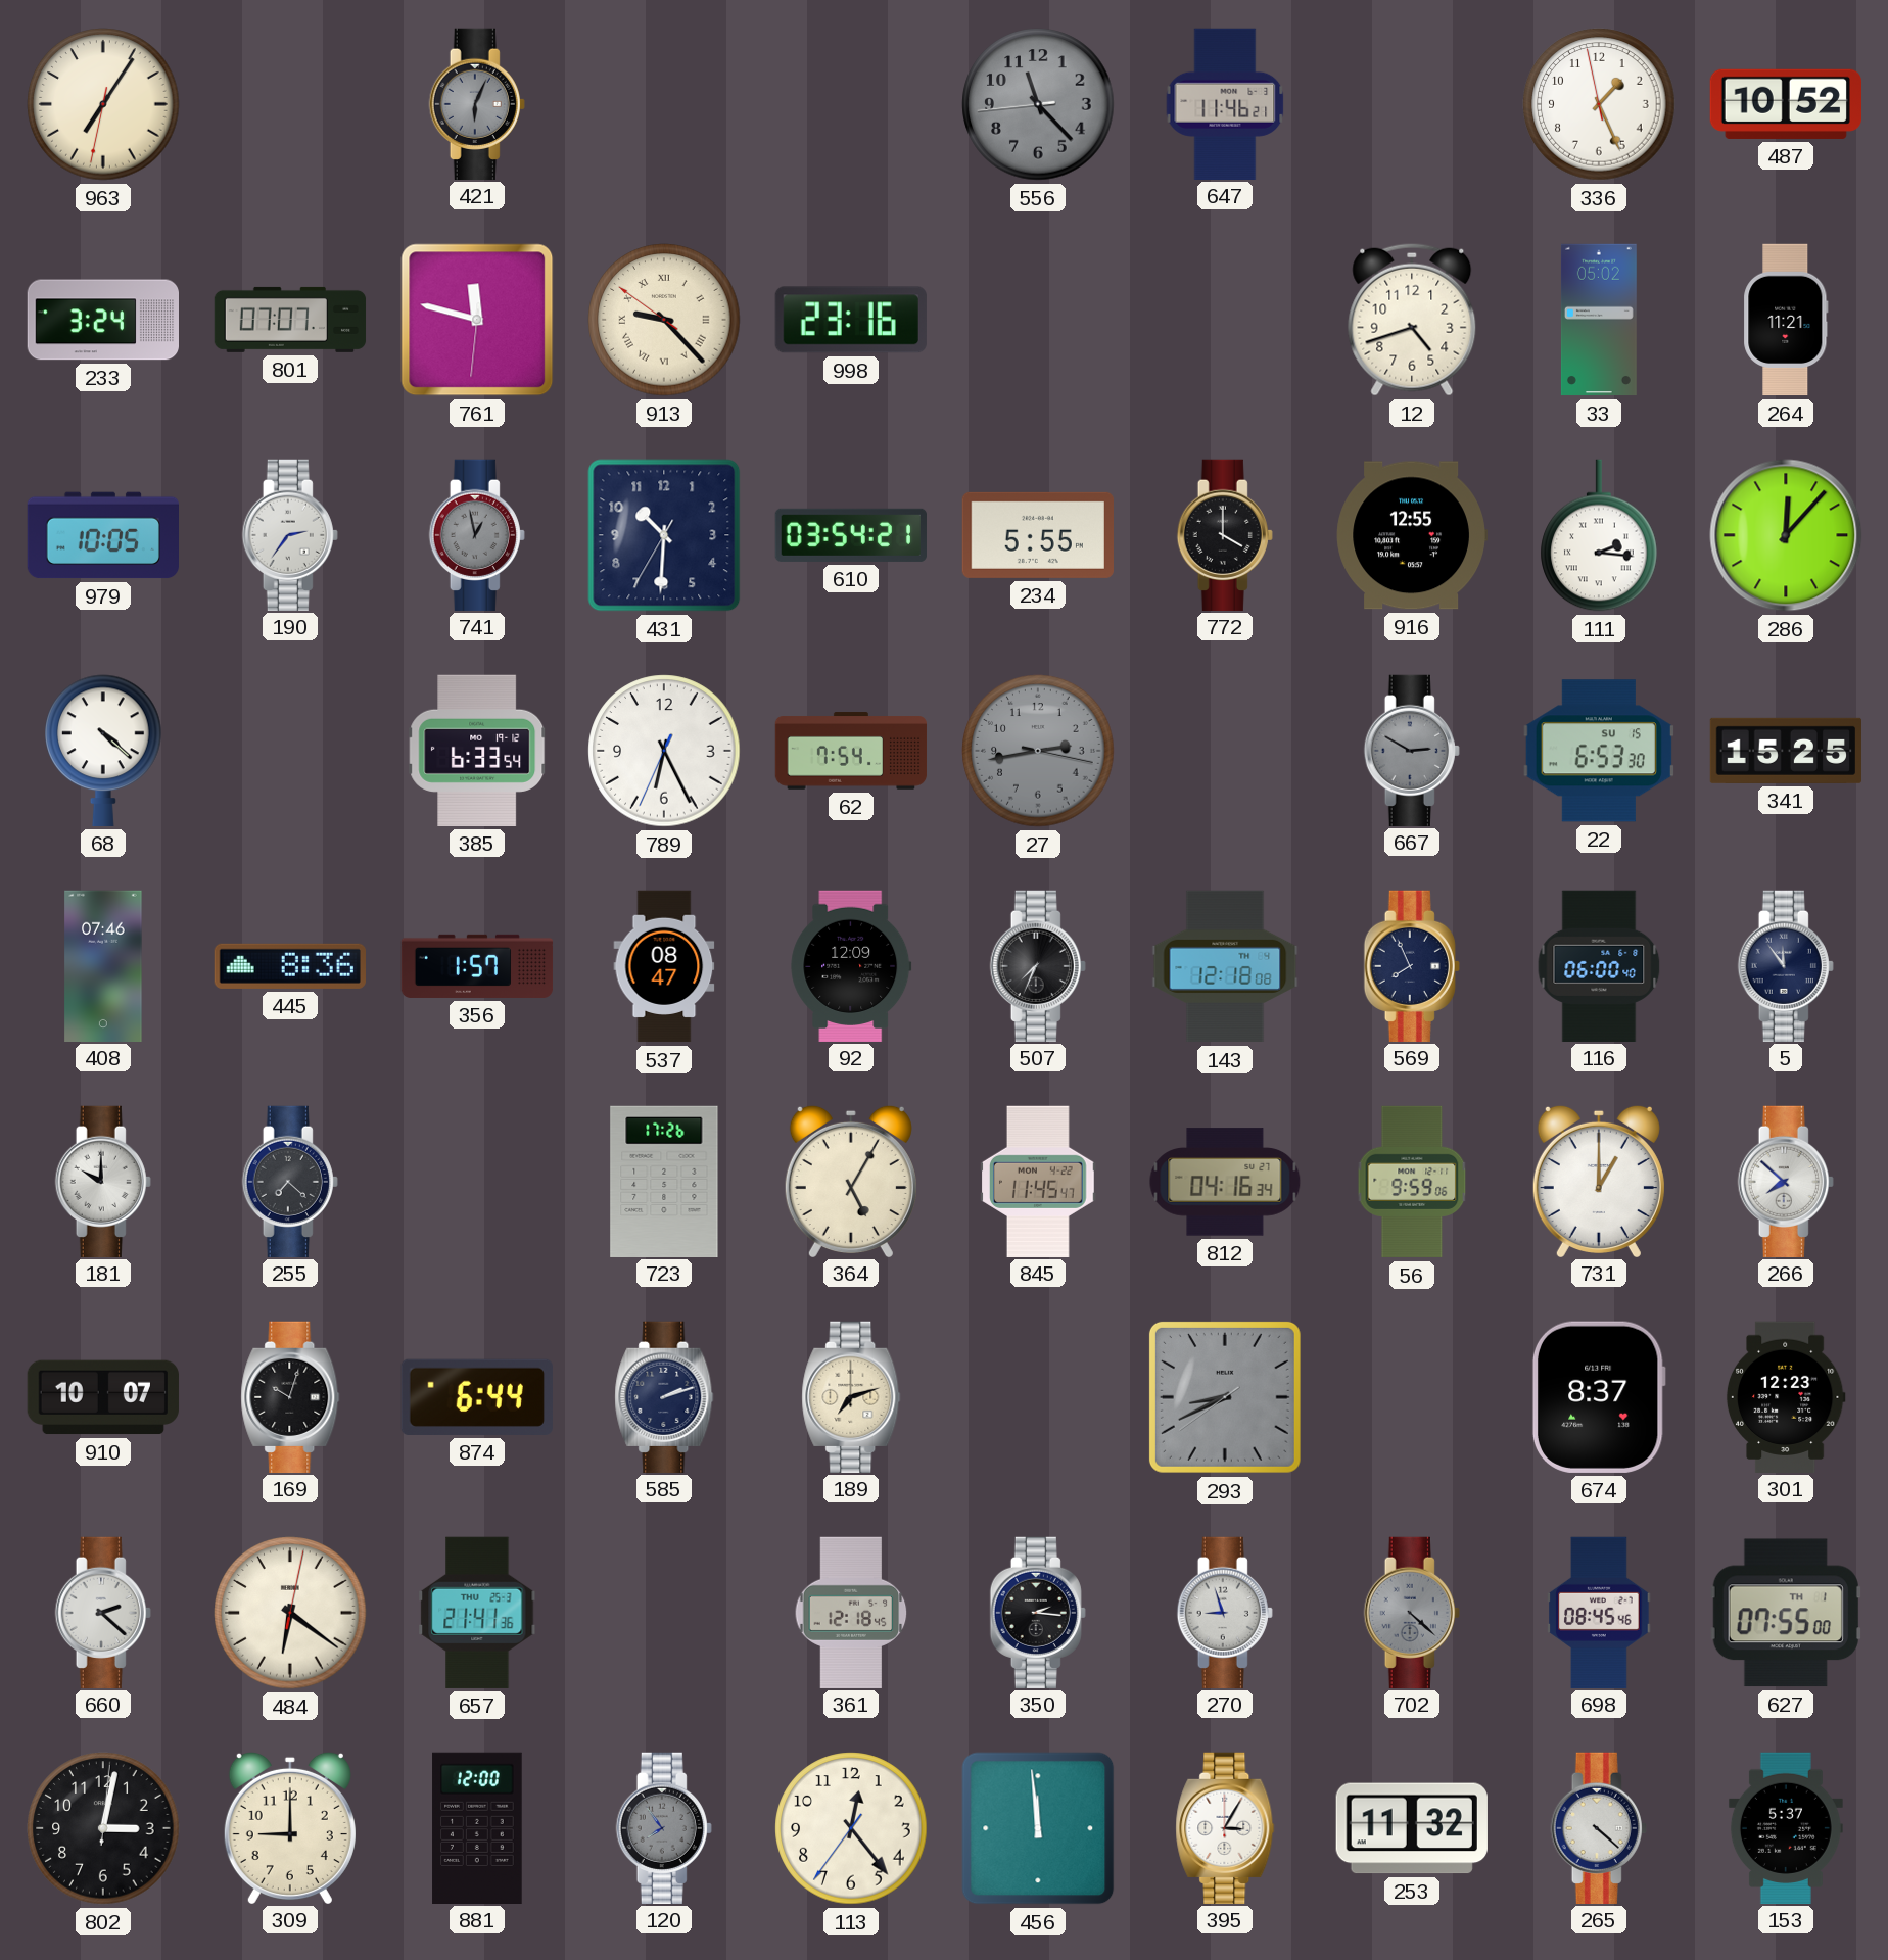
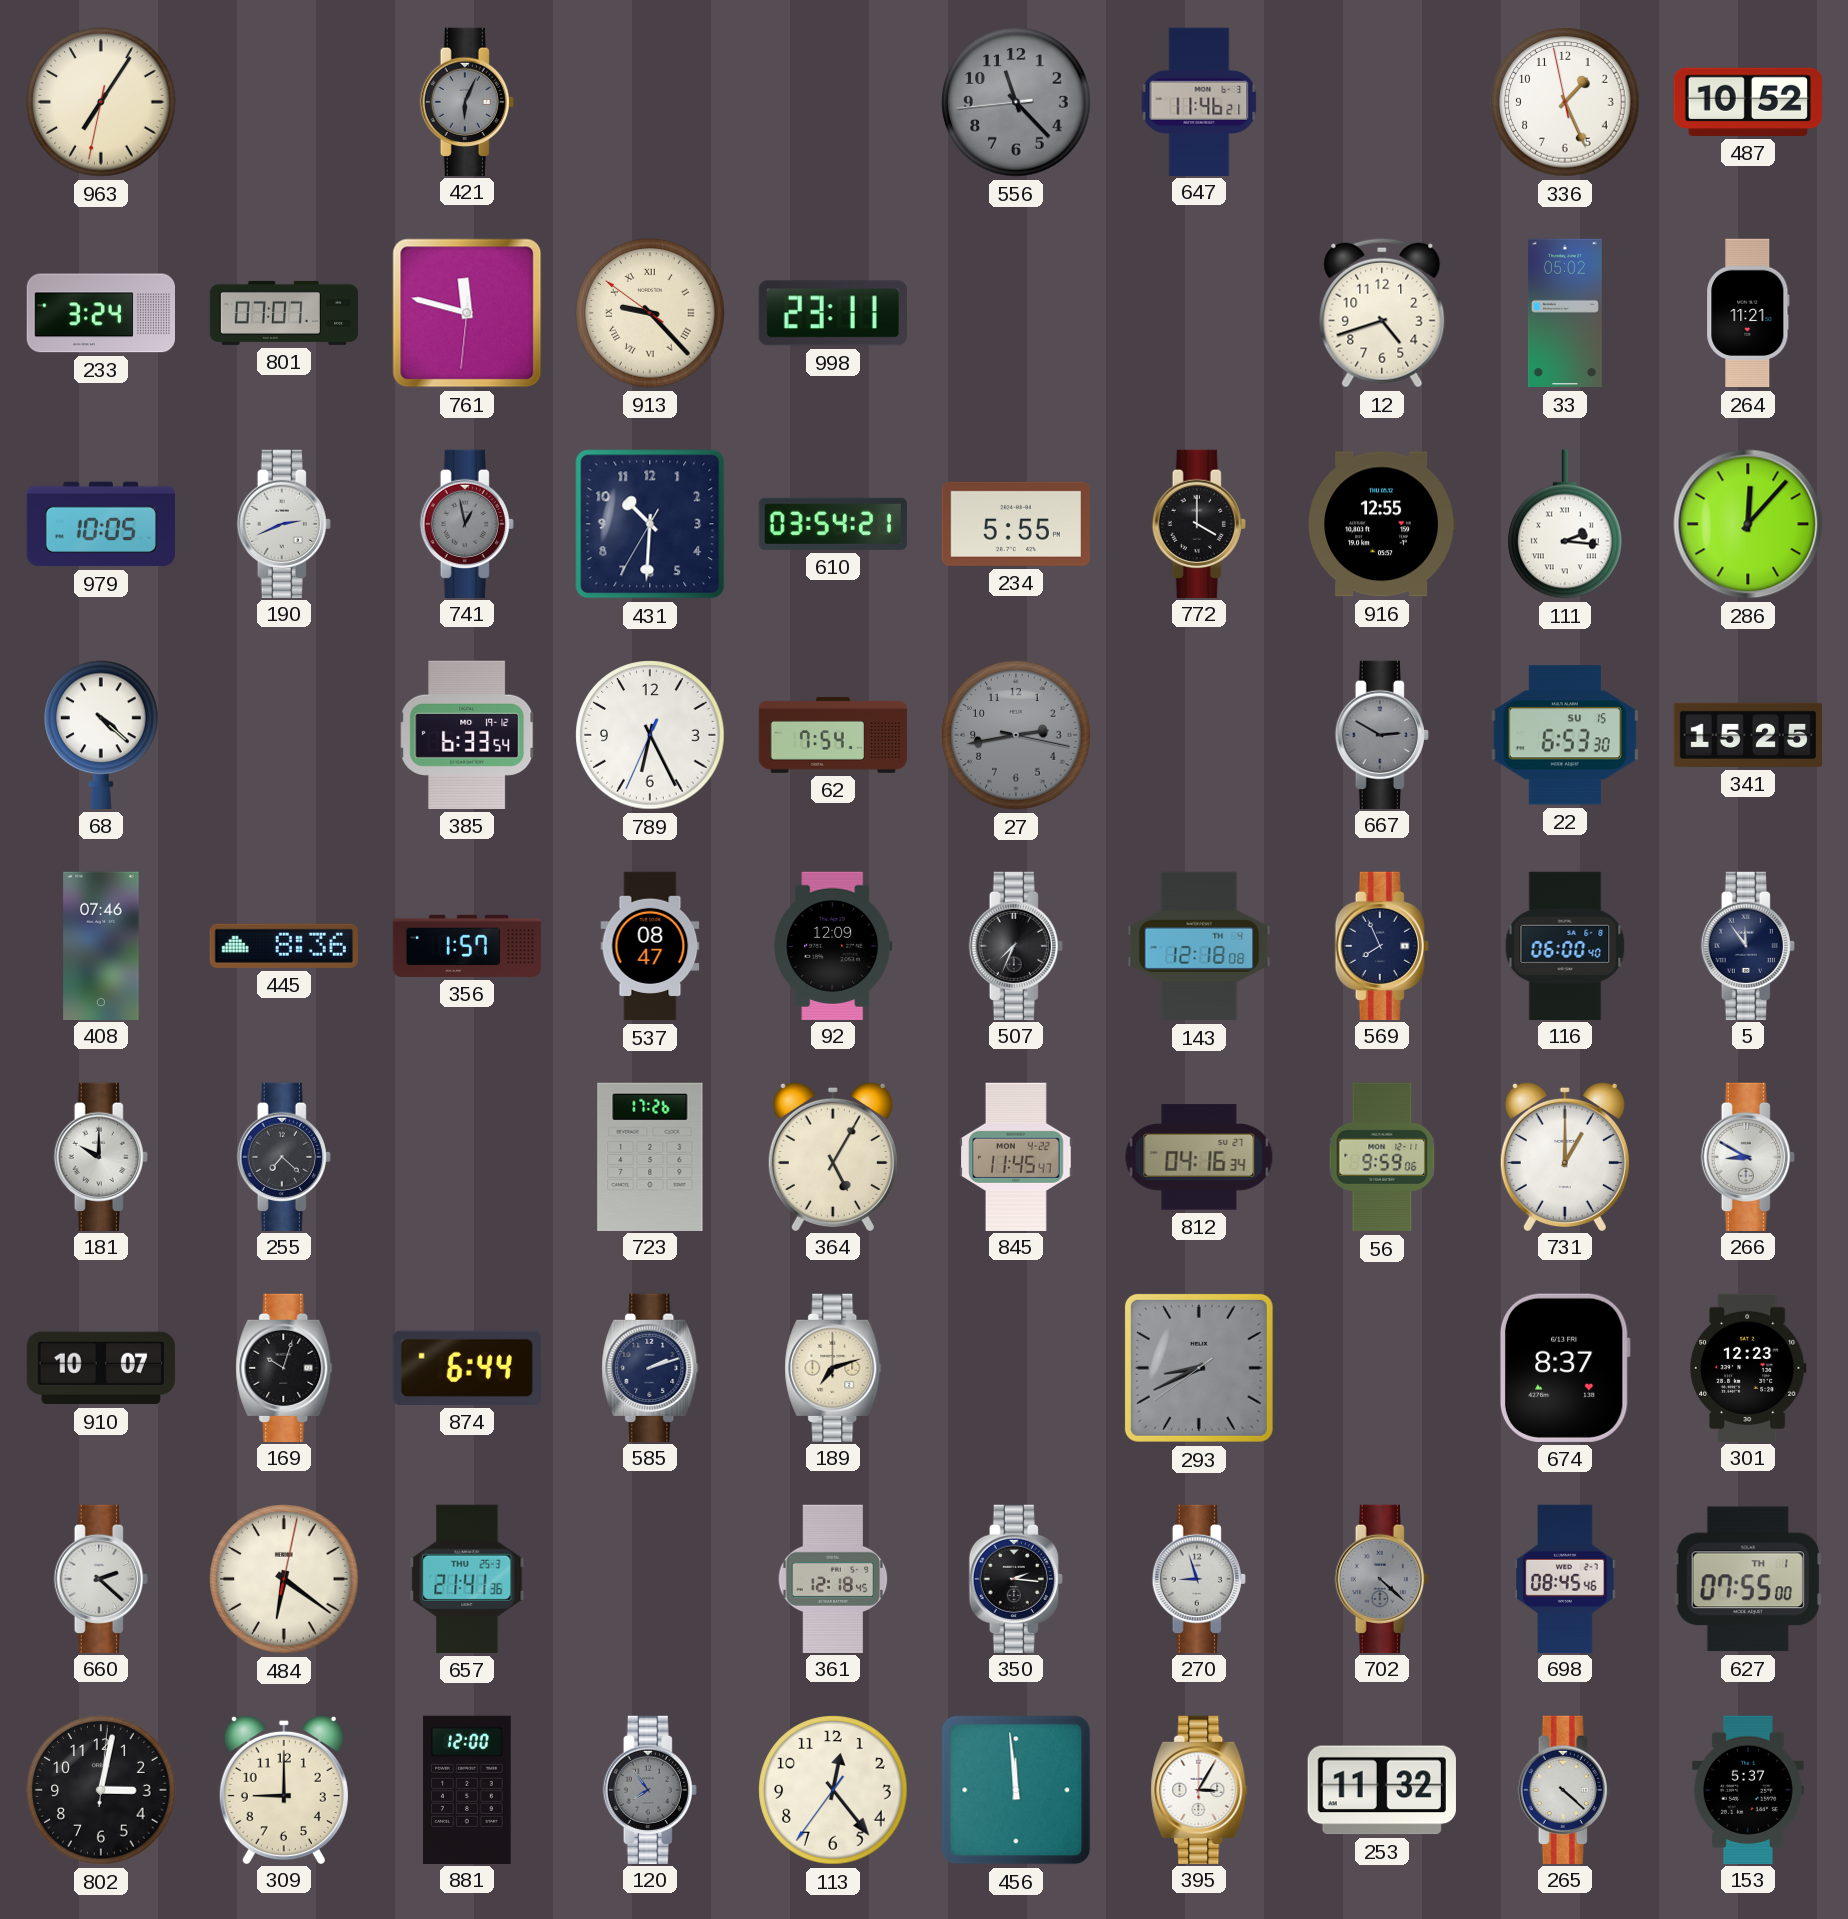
998: 23:16 -> 23:11
190: 2:36 -> 2:41
266: 7:52 -> 8:50
